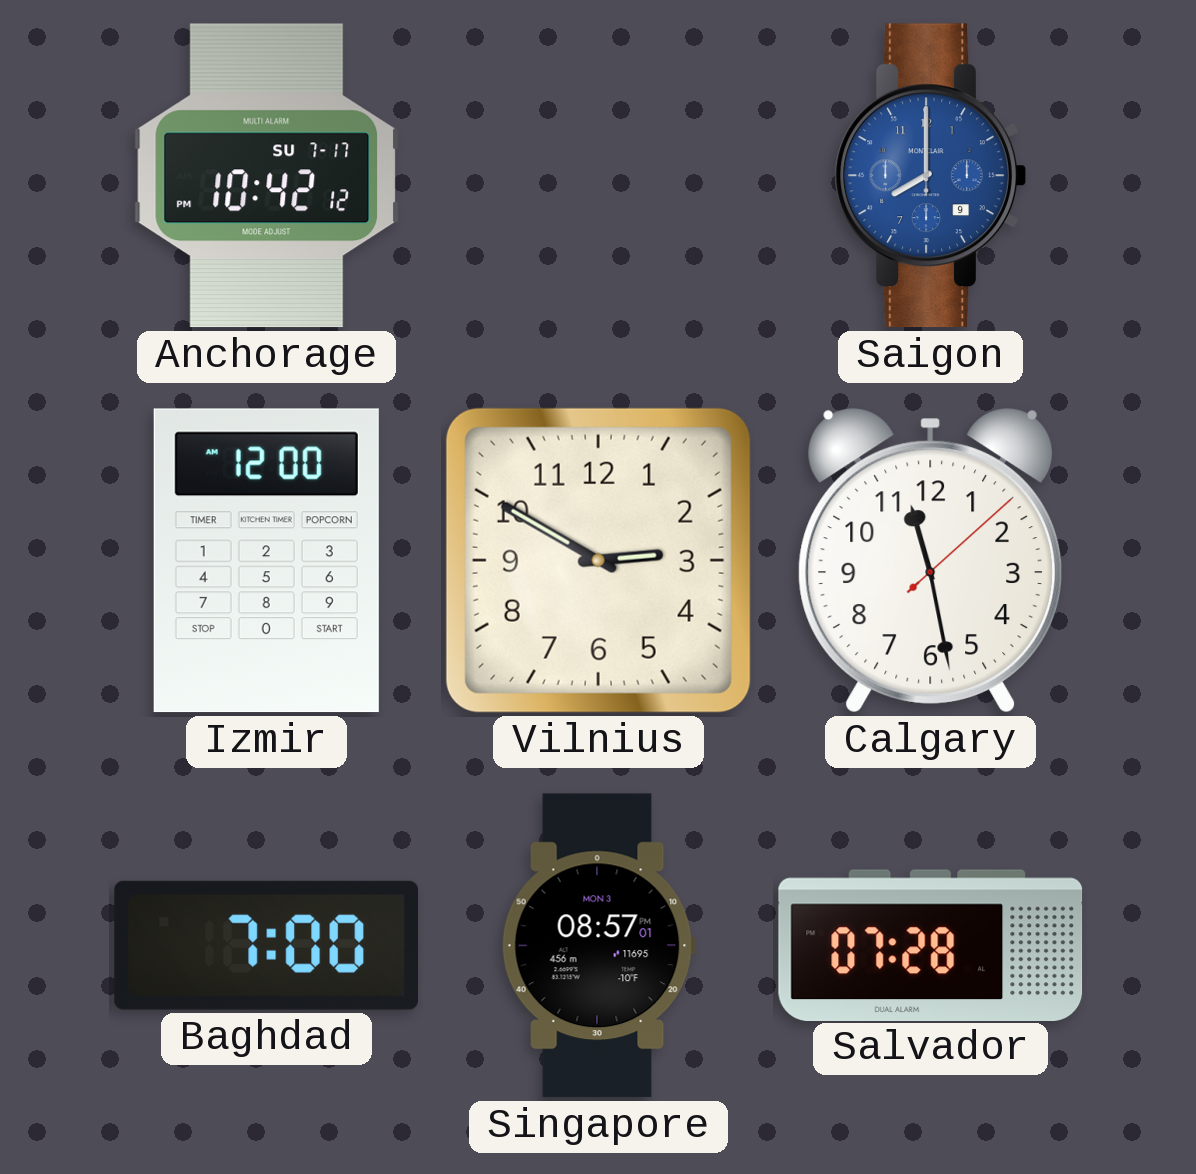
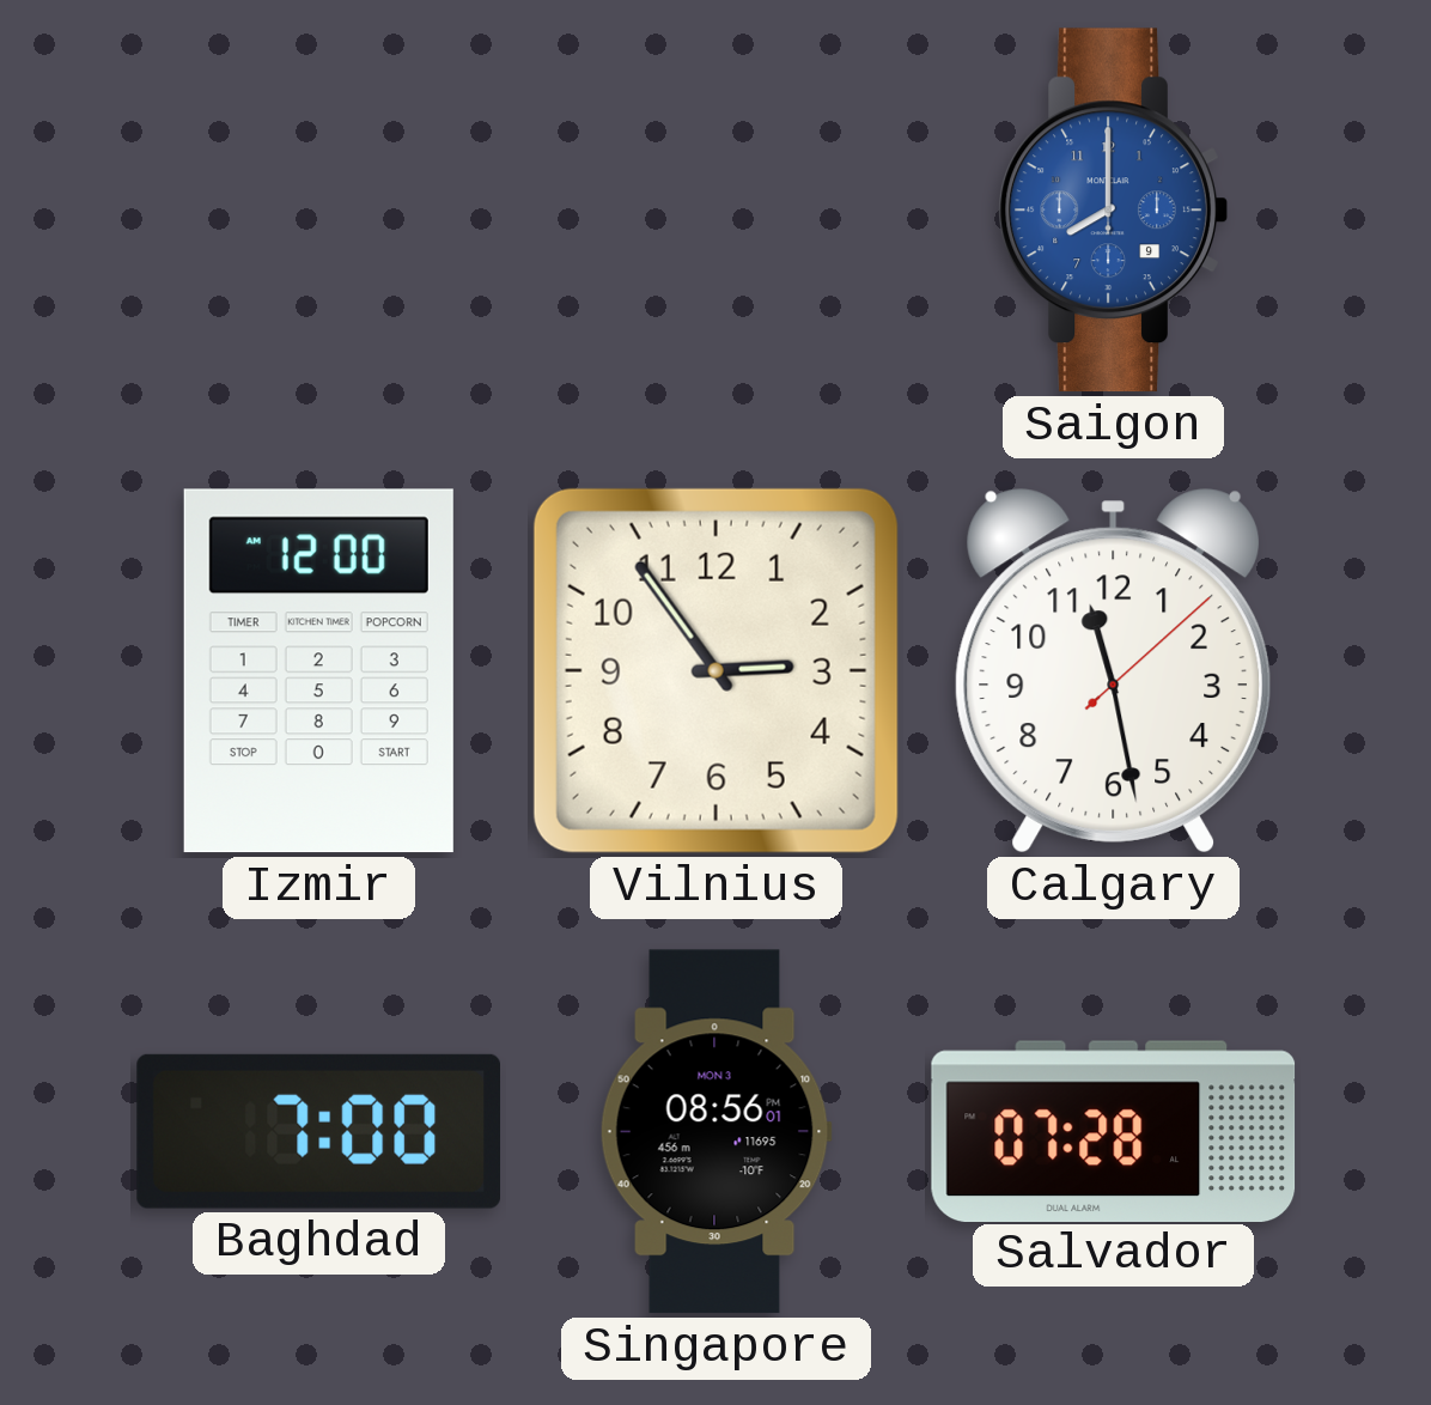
Anchorage: 10:42 -> none
Vilnius: 2:50 -> 2:54
Singapore: 08:57 -> 08:56
